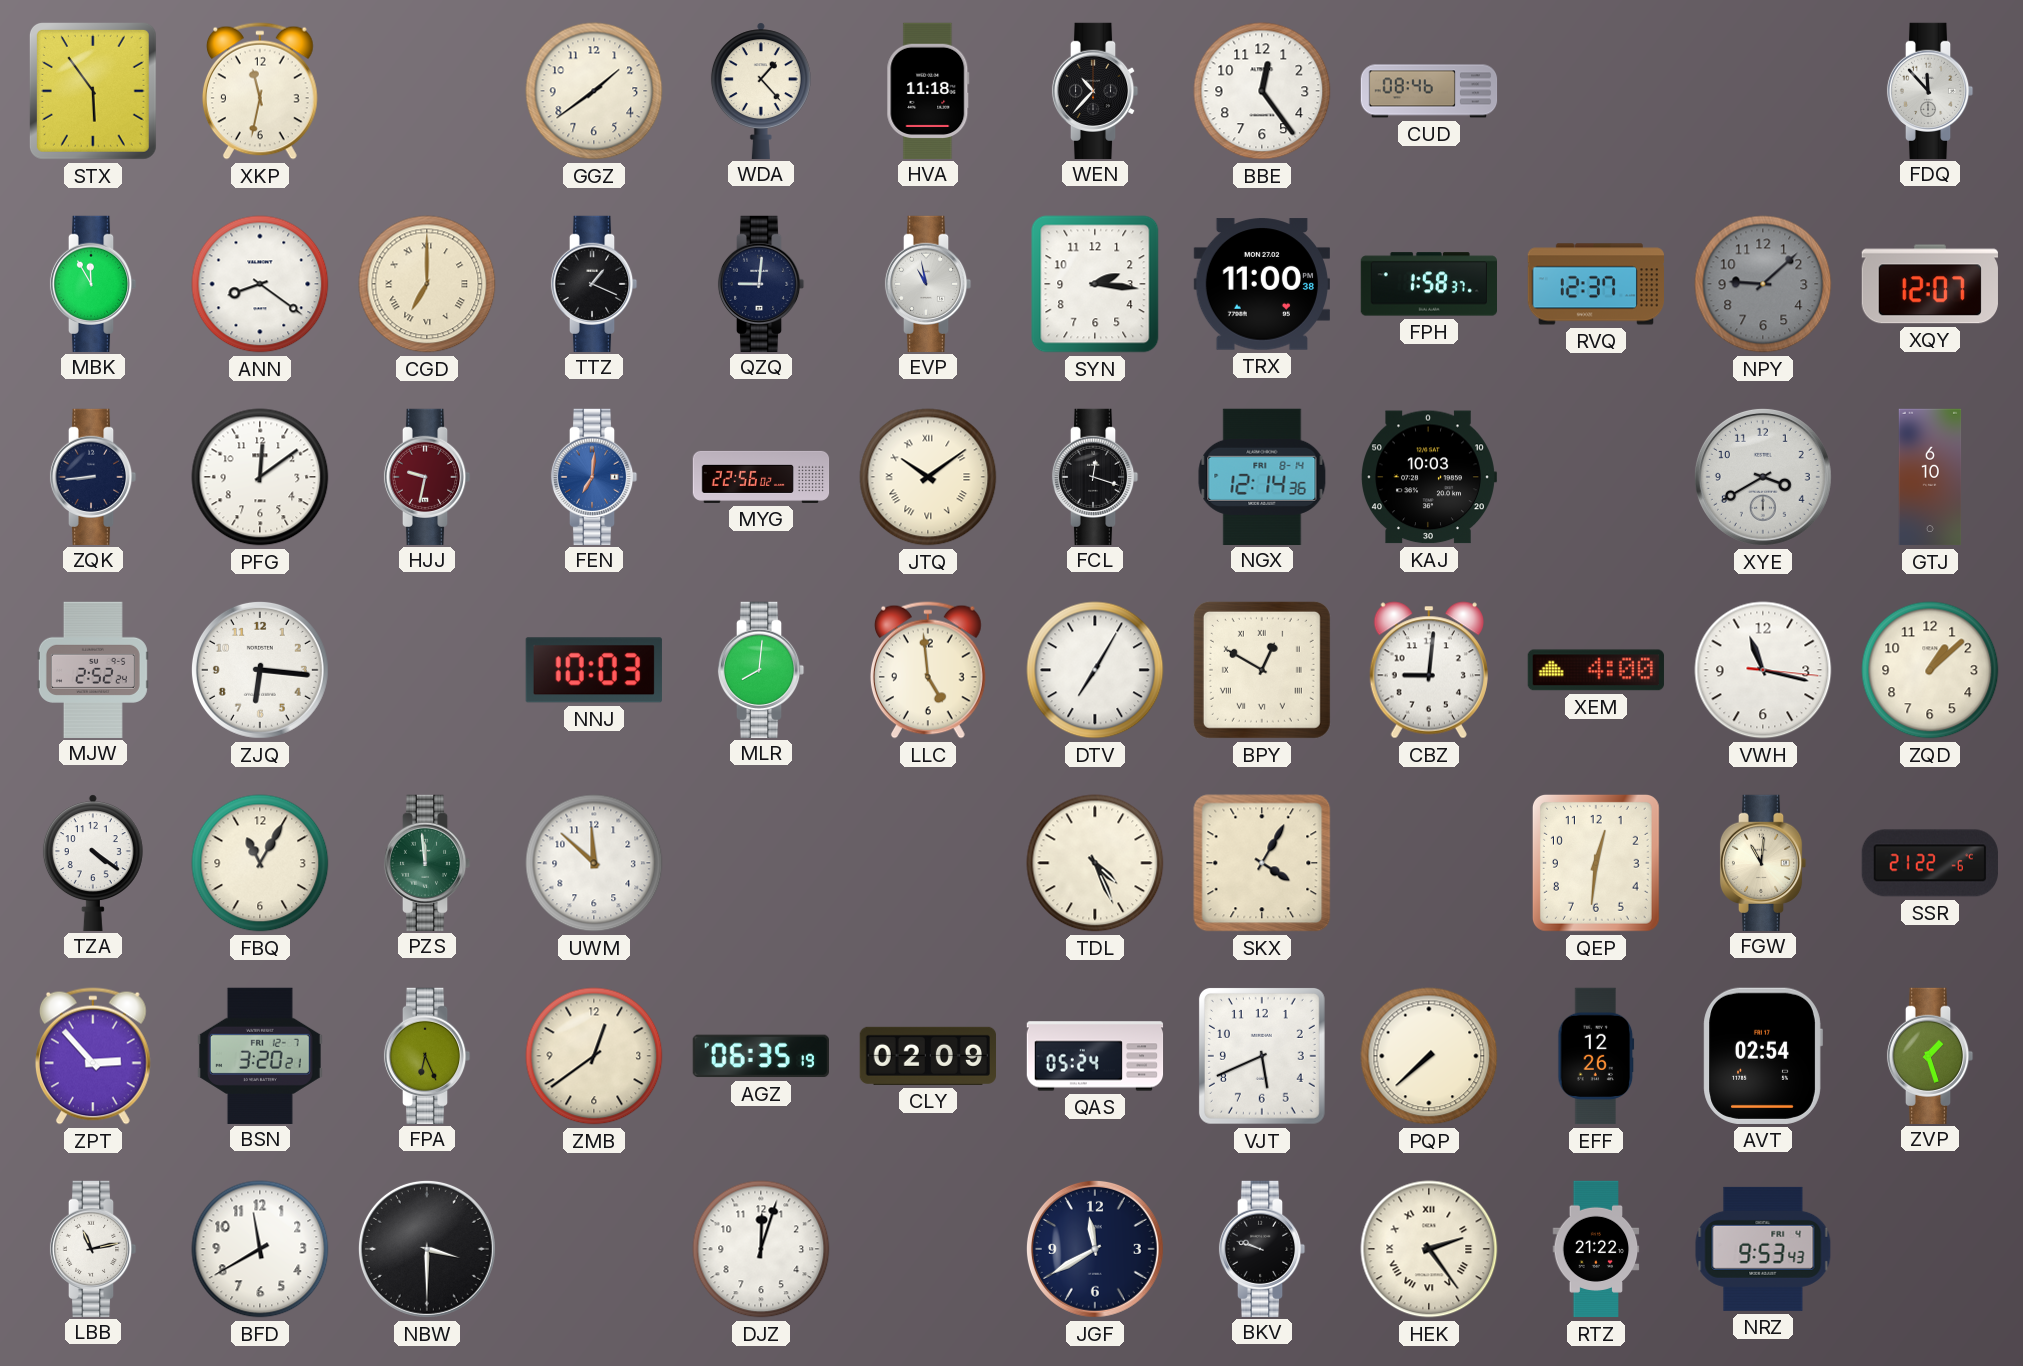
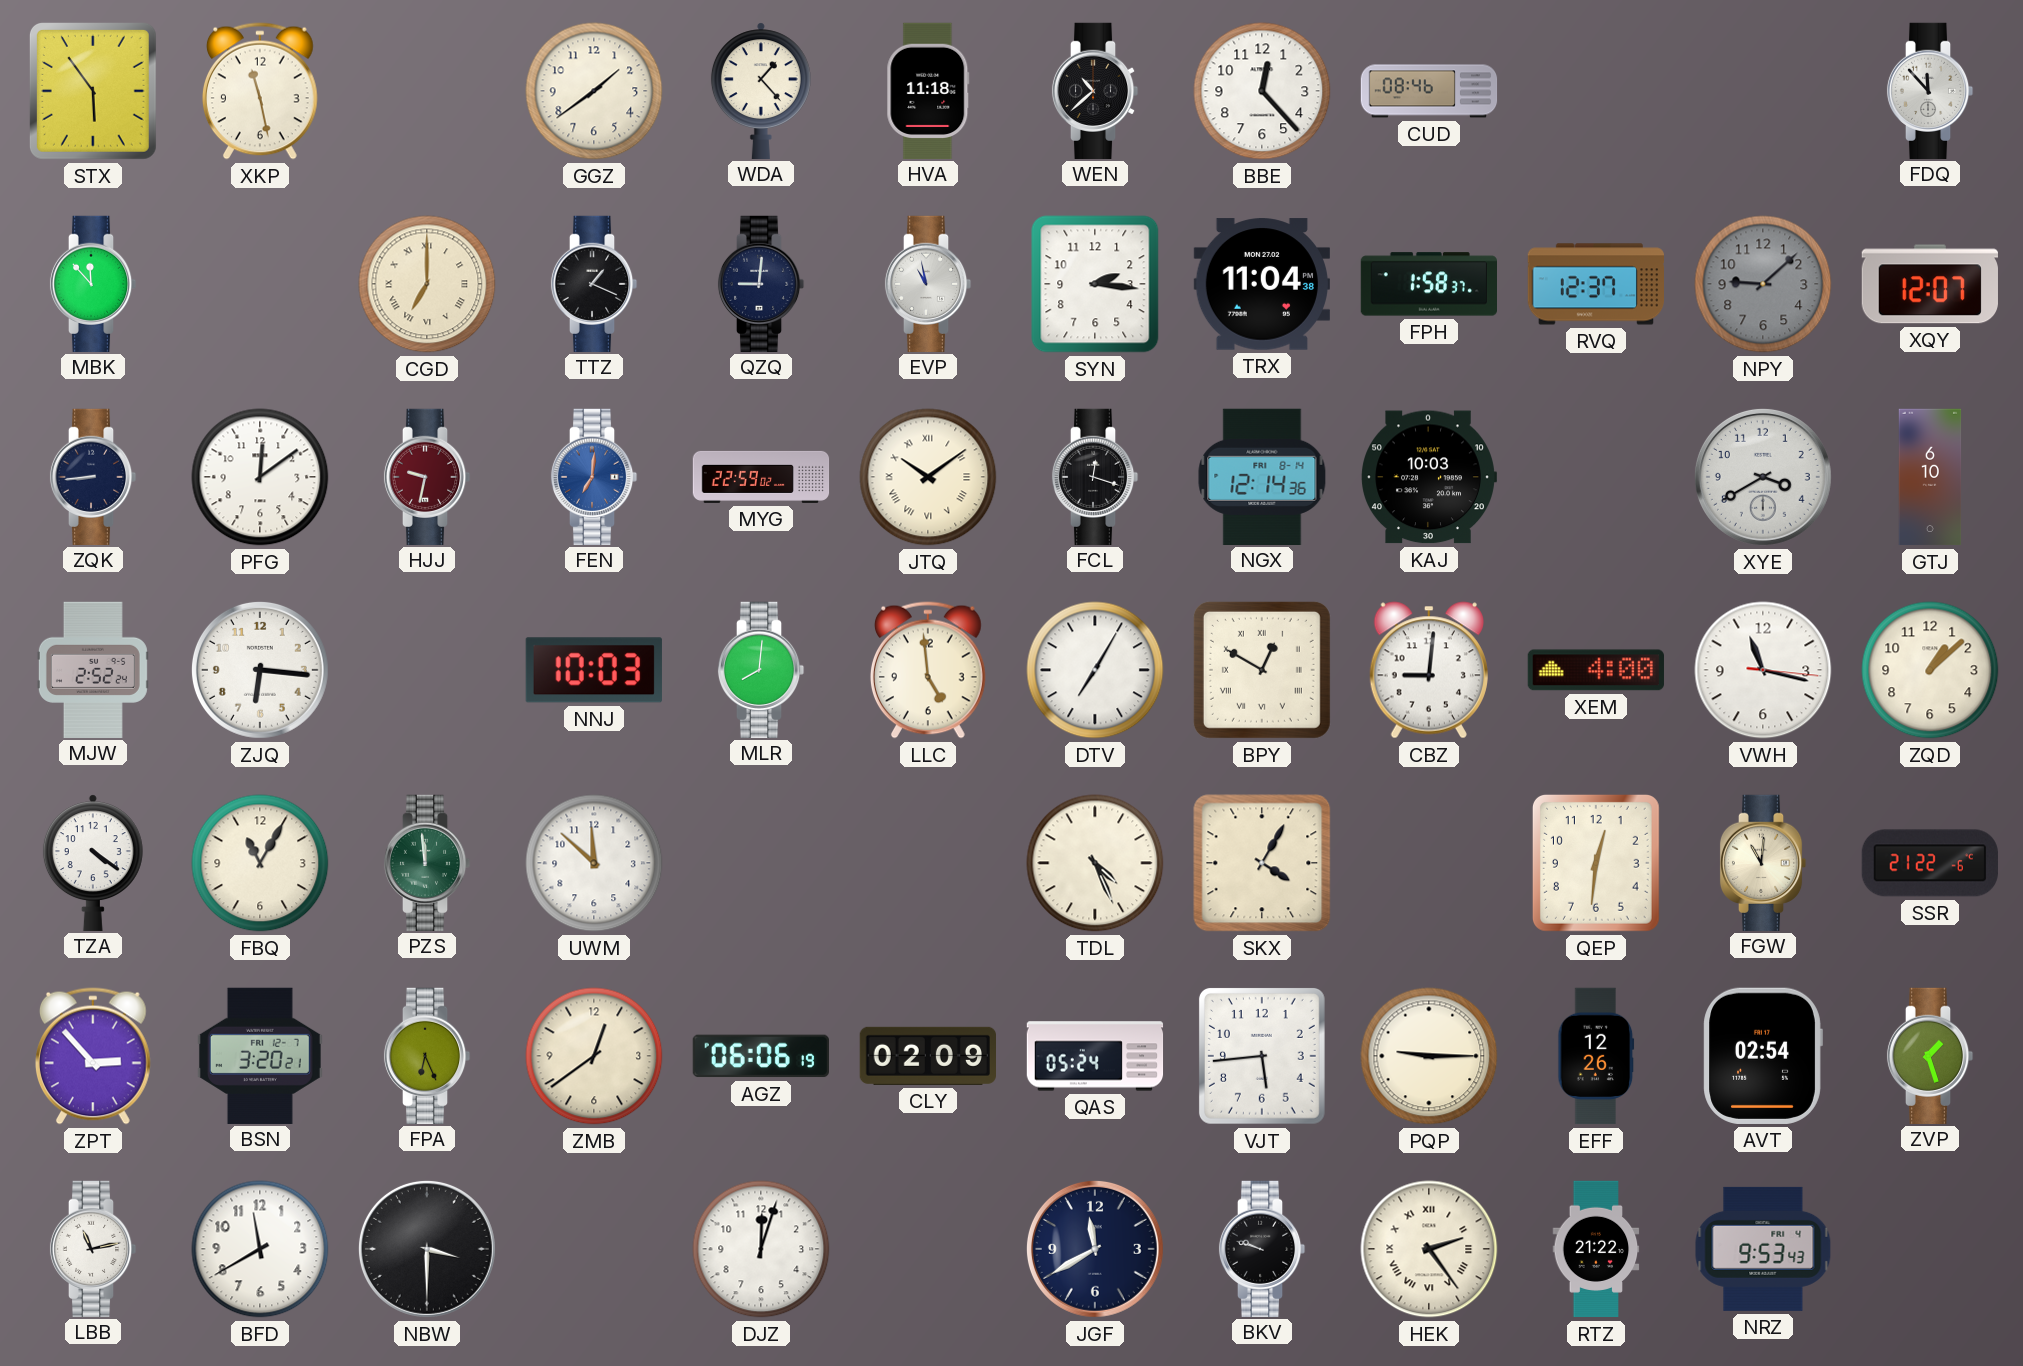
XKP: 11:32 -> 11:28
WEN: 10:37 -> 10:38
BBE: 12:24 -> 12:23
MBK: 11:55 -> 11:53
ANN: 8:21 -> none
TRX: 11:00 -> 11:04
MYG: 22:56 -> 22:59
AGZ: 06:35 -> 06:06
VJT: 5:41 -> 5:44
PQP: 7:38 -> 9:15
